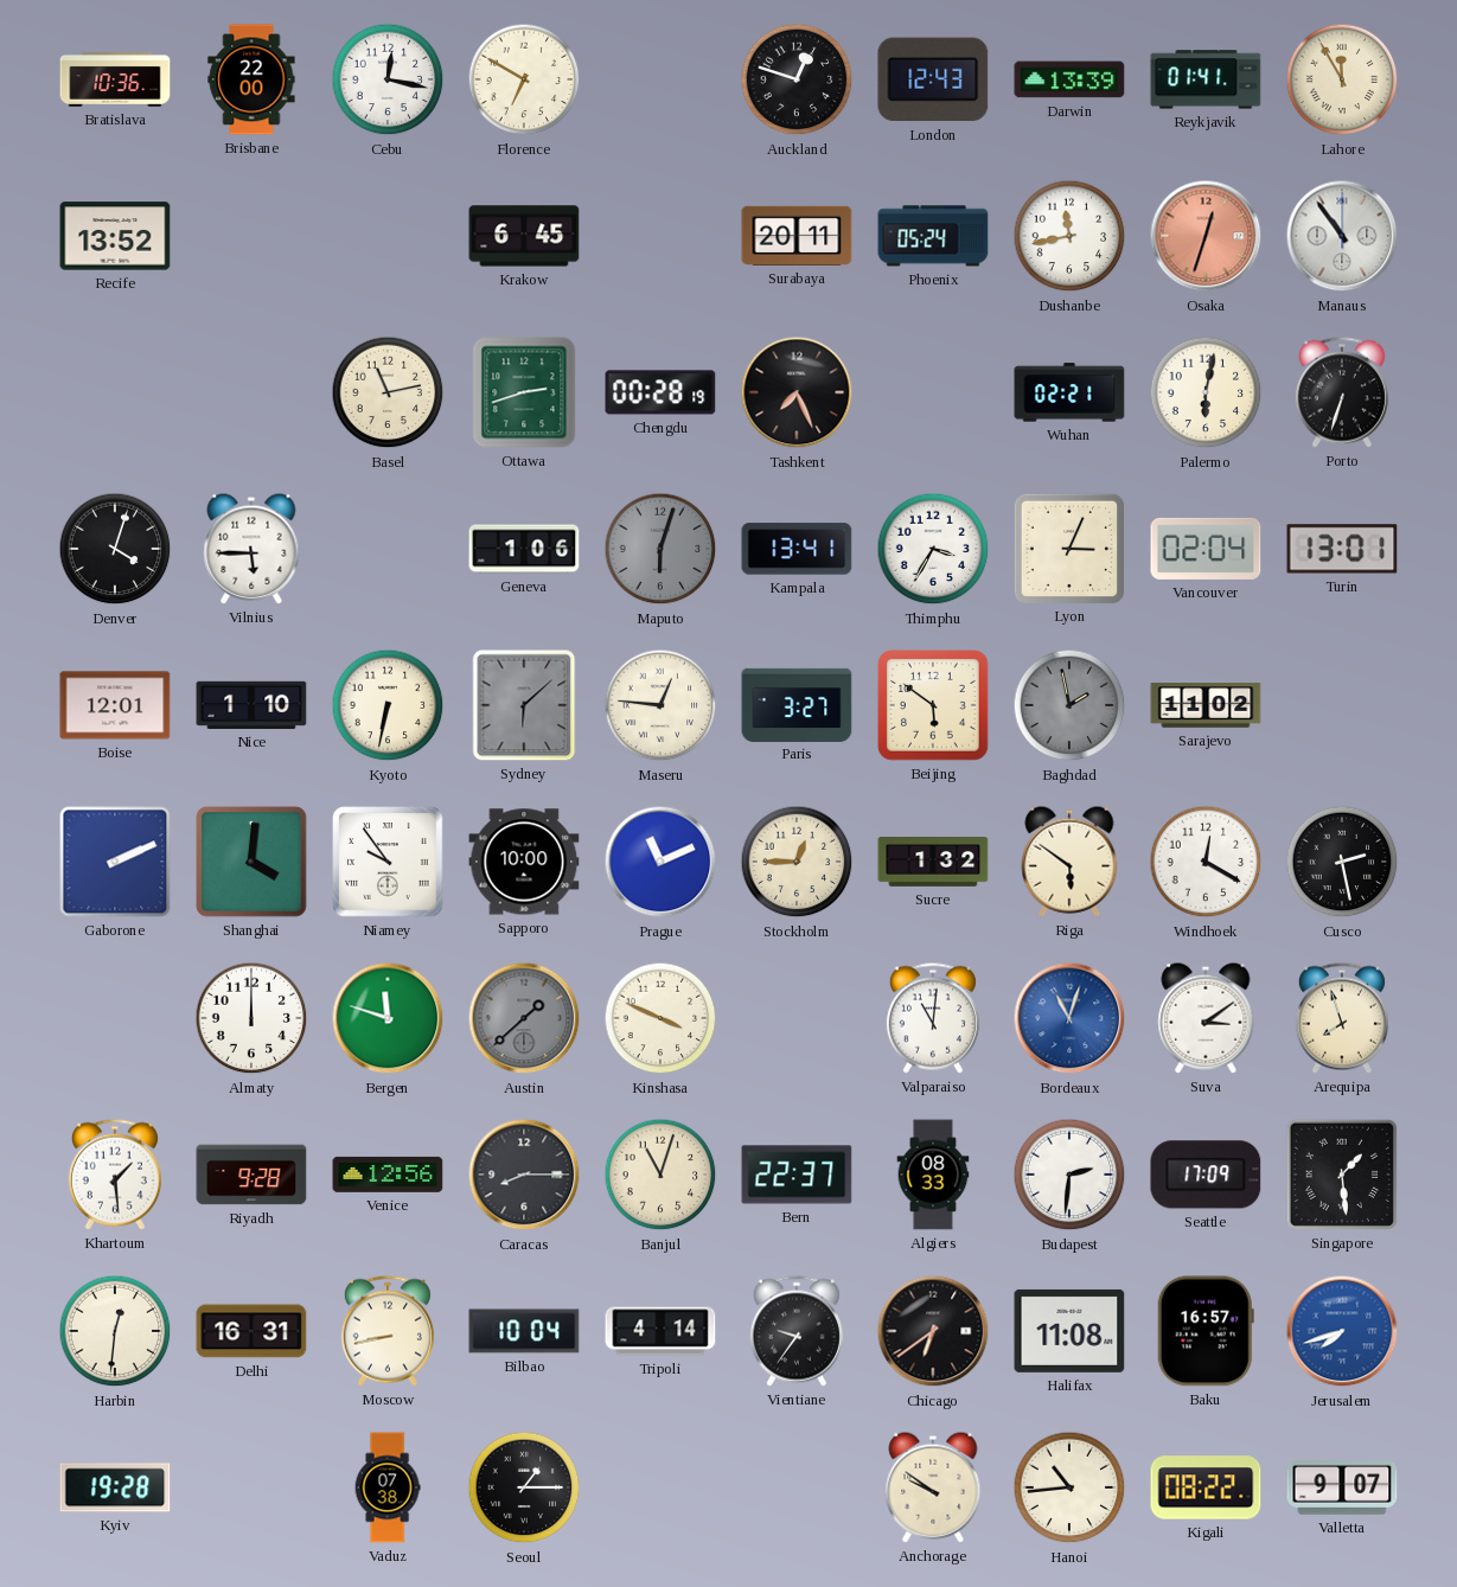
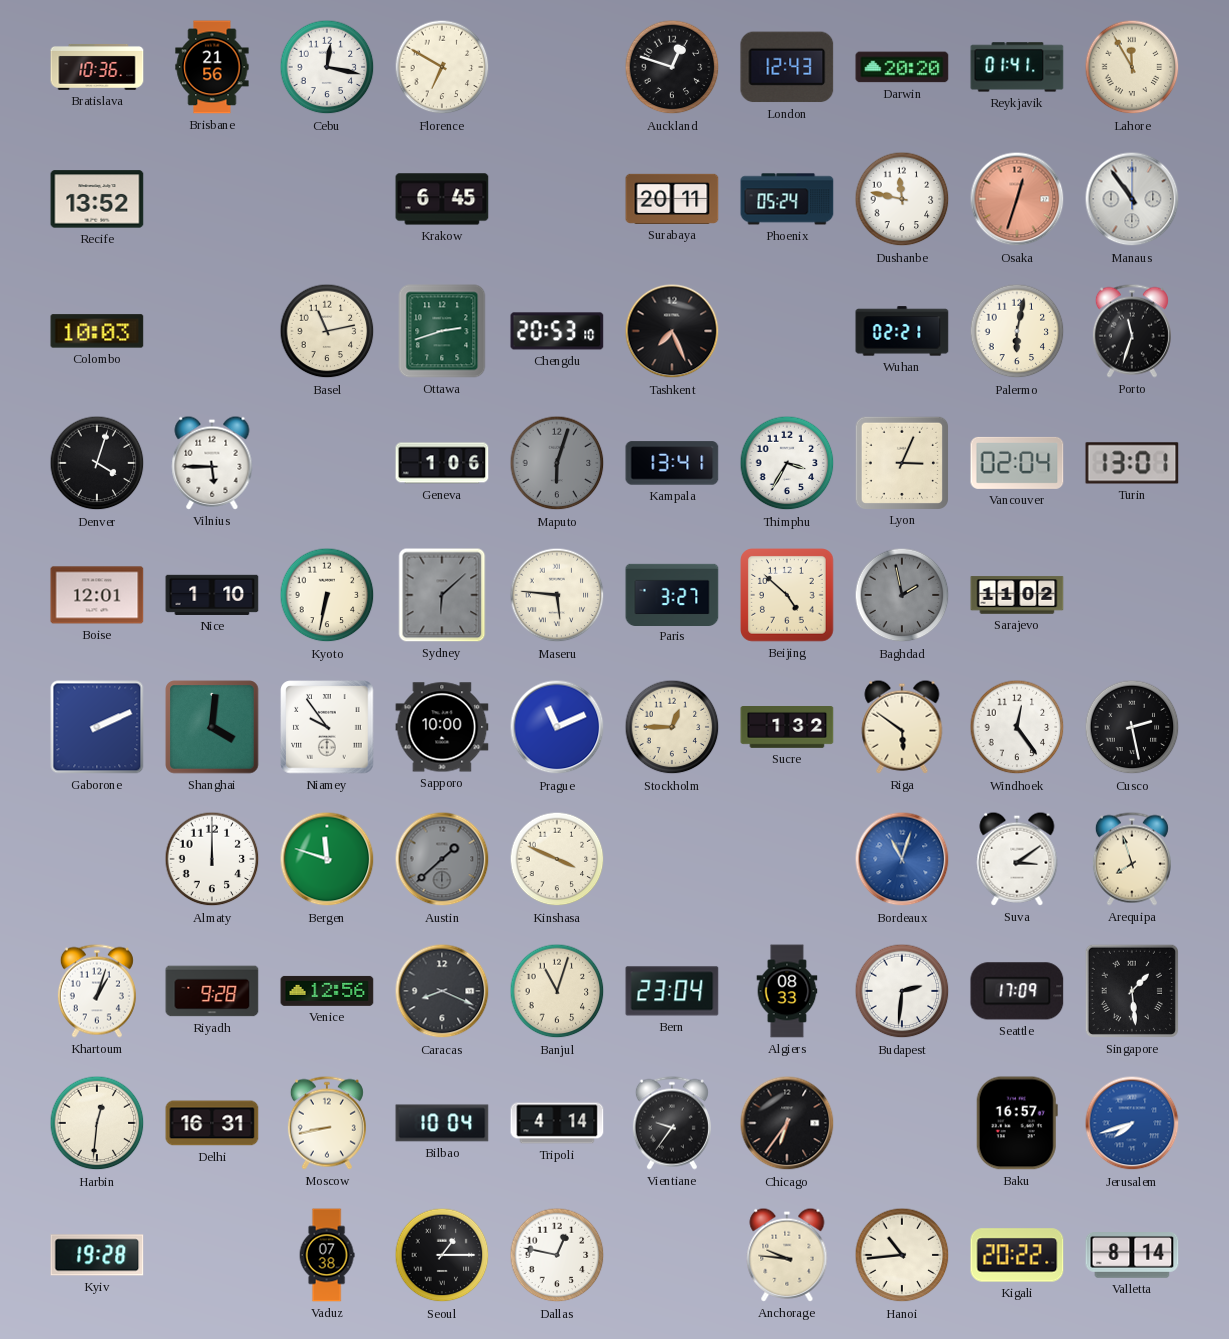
Brisbane: 22:00 -> 21:56
Darwin: 13:39 -> 20:20
Dushanbe: 11:43 -> 11:47
Colombo: none -> 10:03
Chengdu: 00:28 -> 20:53
Porto: 6:33 -> 11:33
Maseru: 12:46 -> 5:46
Beijing: 5:51 -> 4:52
Windhoek: 12:20 -> 12:24
Valparaiso: 11:01 -> none
Khartoum: 1:29 -> 1:03
Caracas: 8:15 -> 8:19
Bern: 22:37 -> 23:04
Chicago: 6:39 -> 6:36
Halifax: 11:08 -> none
Dallas: none -> 12:47
Anchorage: 9:51 -> 9:46
Kigali: 08:22 -> 20:22
Valletta: 9:07 -> 8:14
